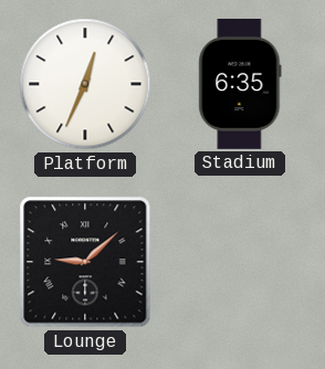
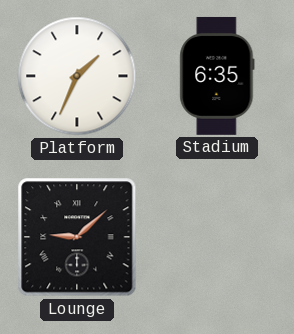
Platform: 12:34 -> 1:34
